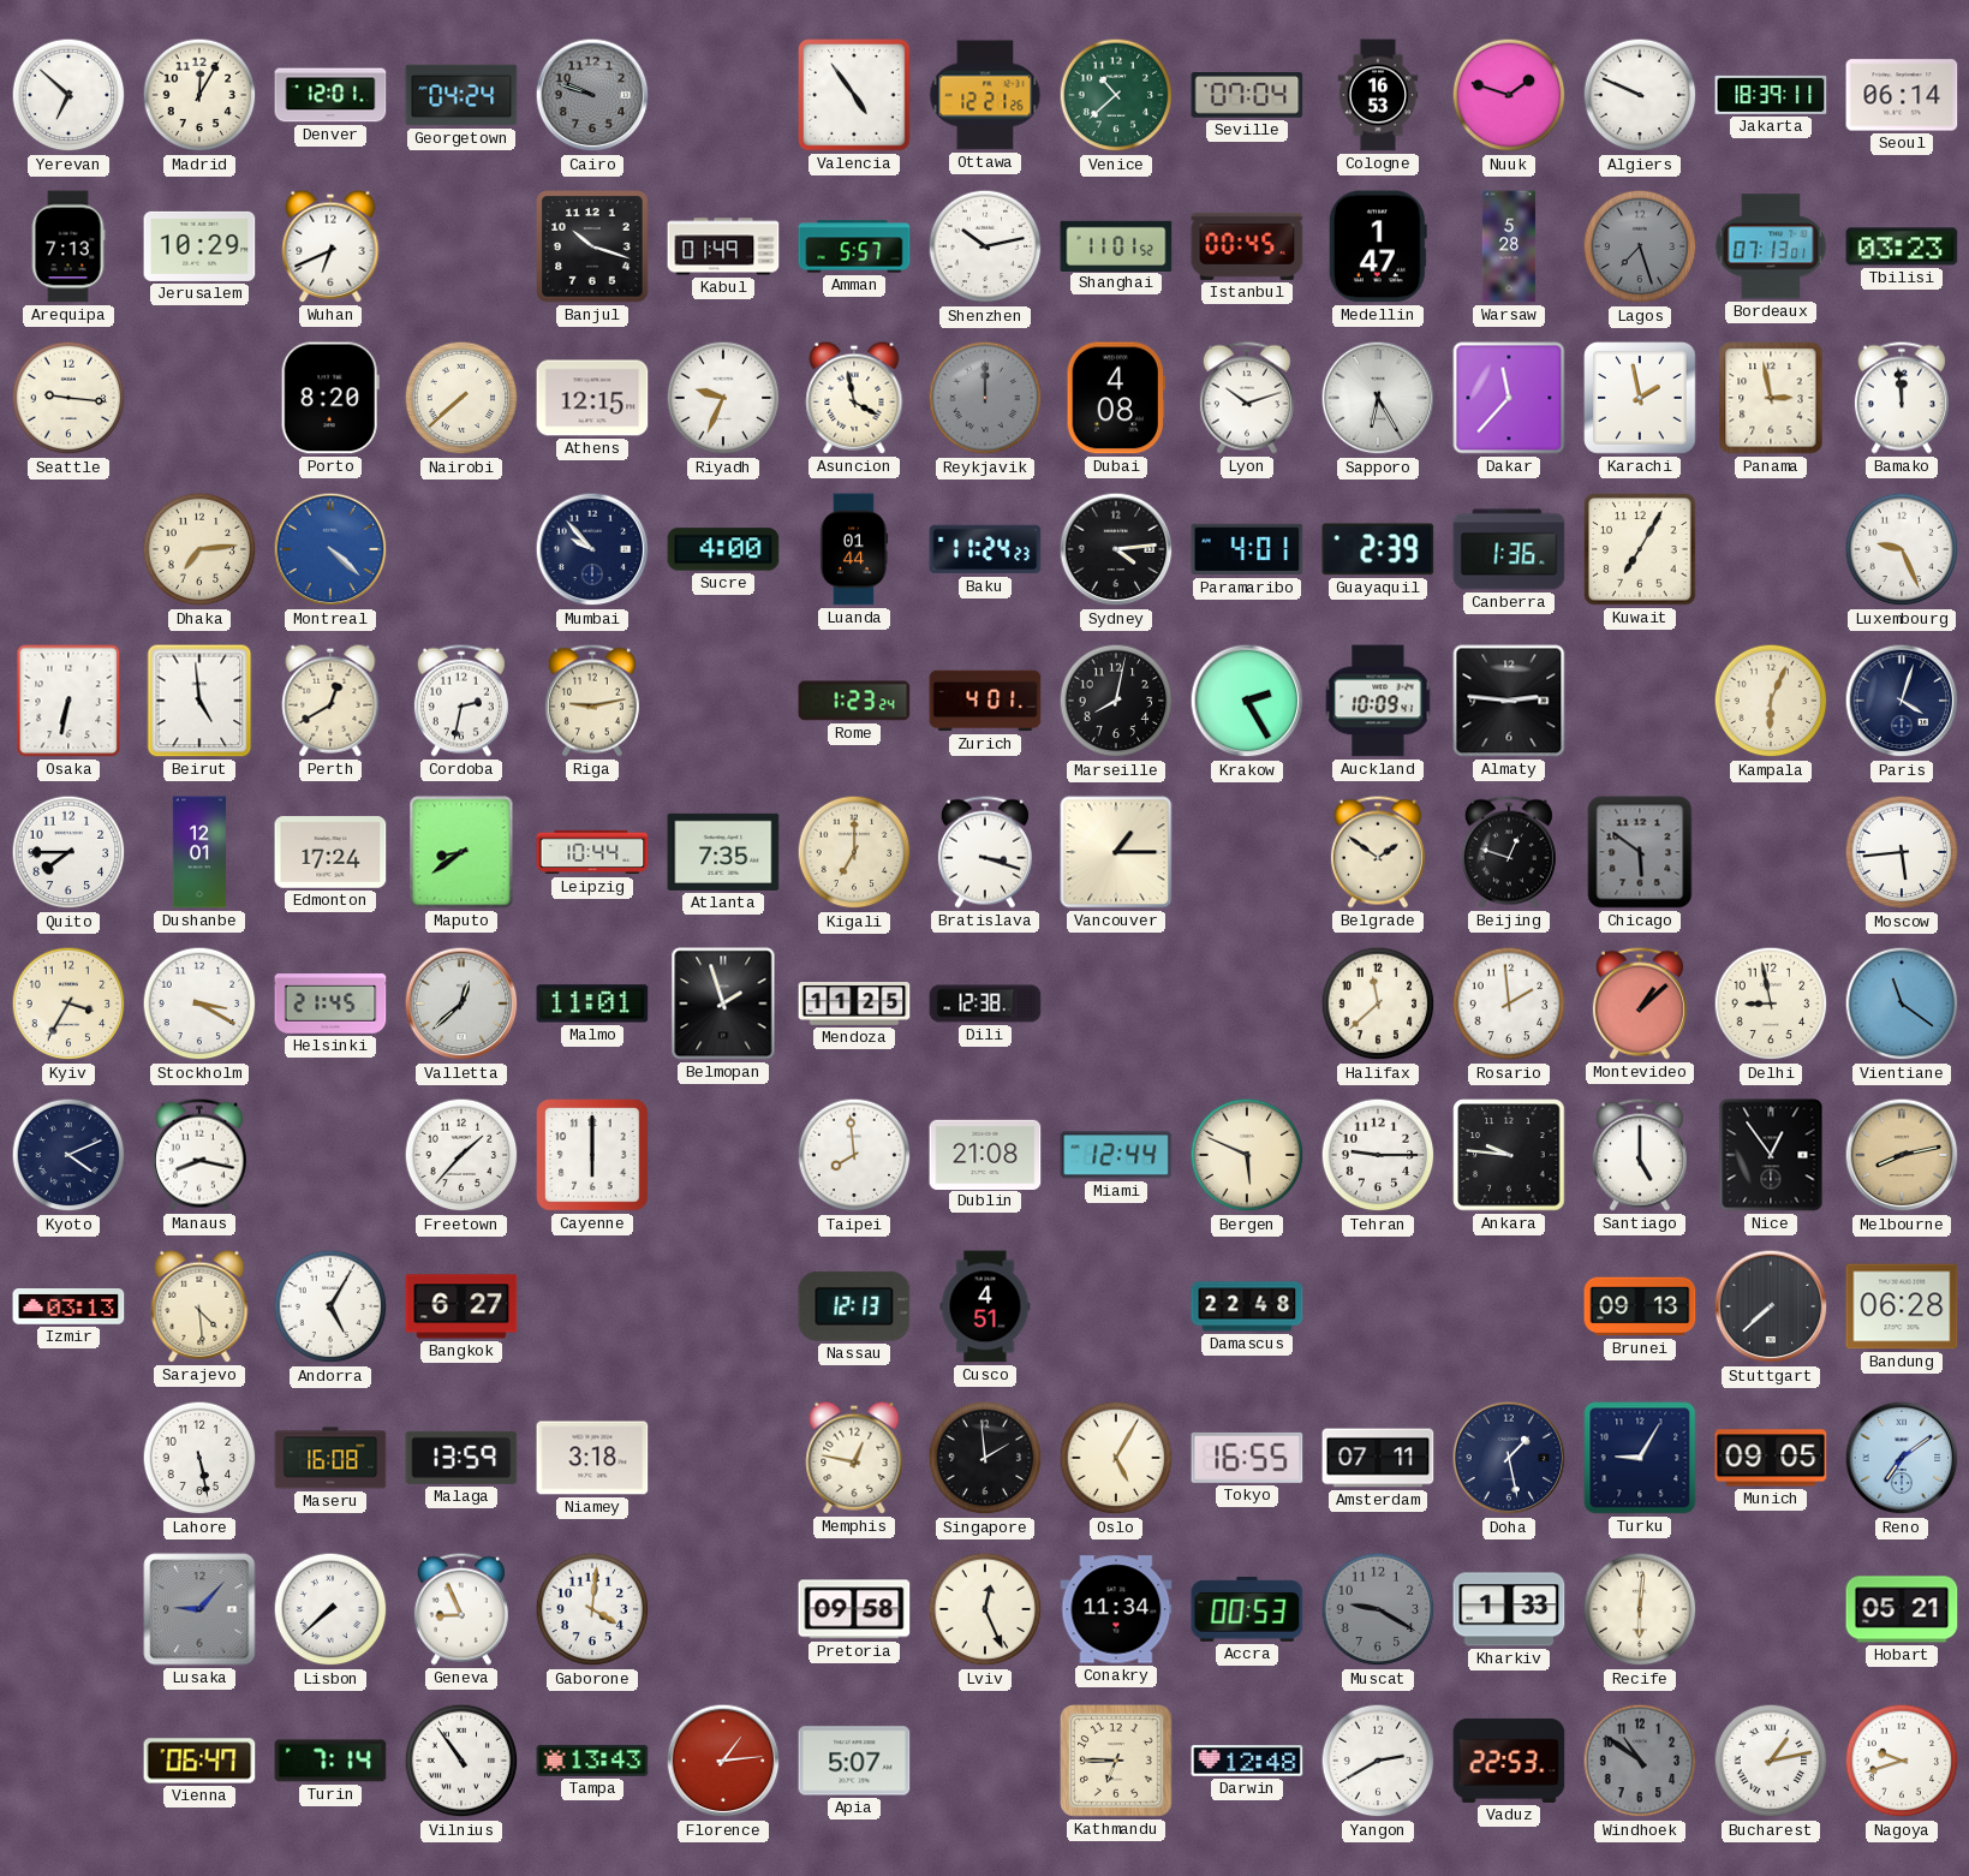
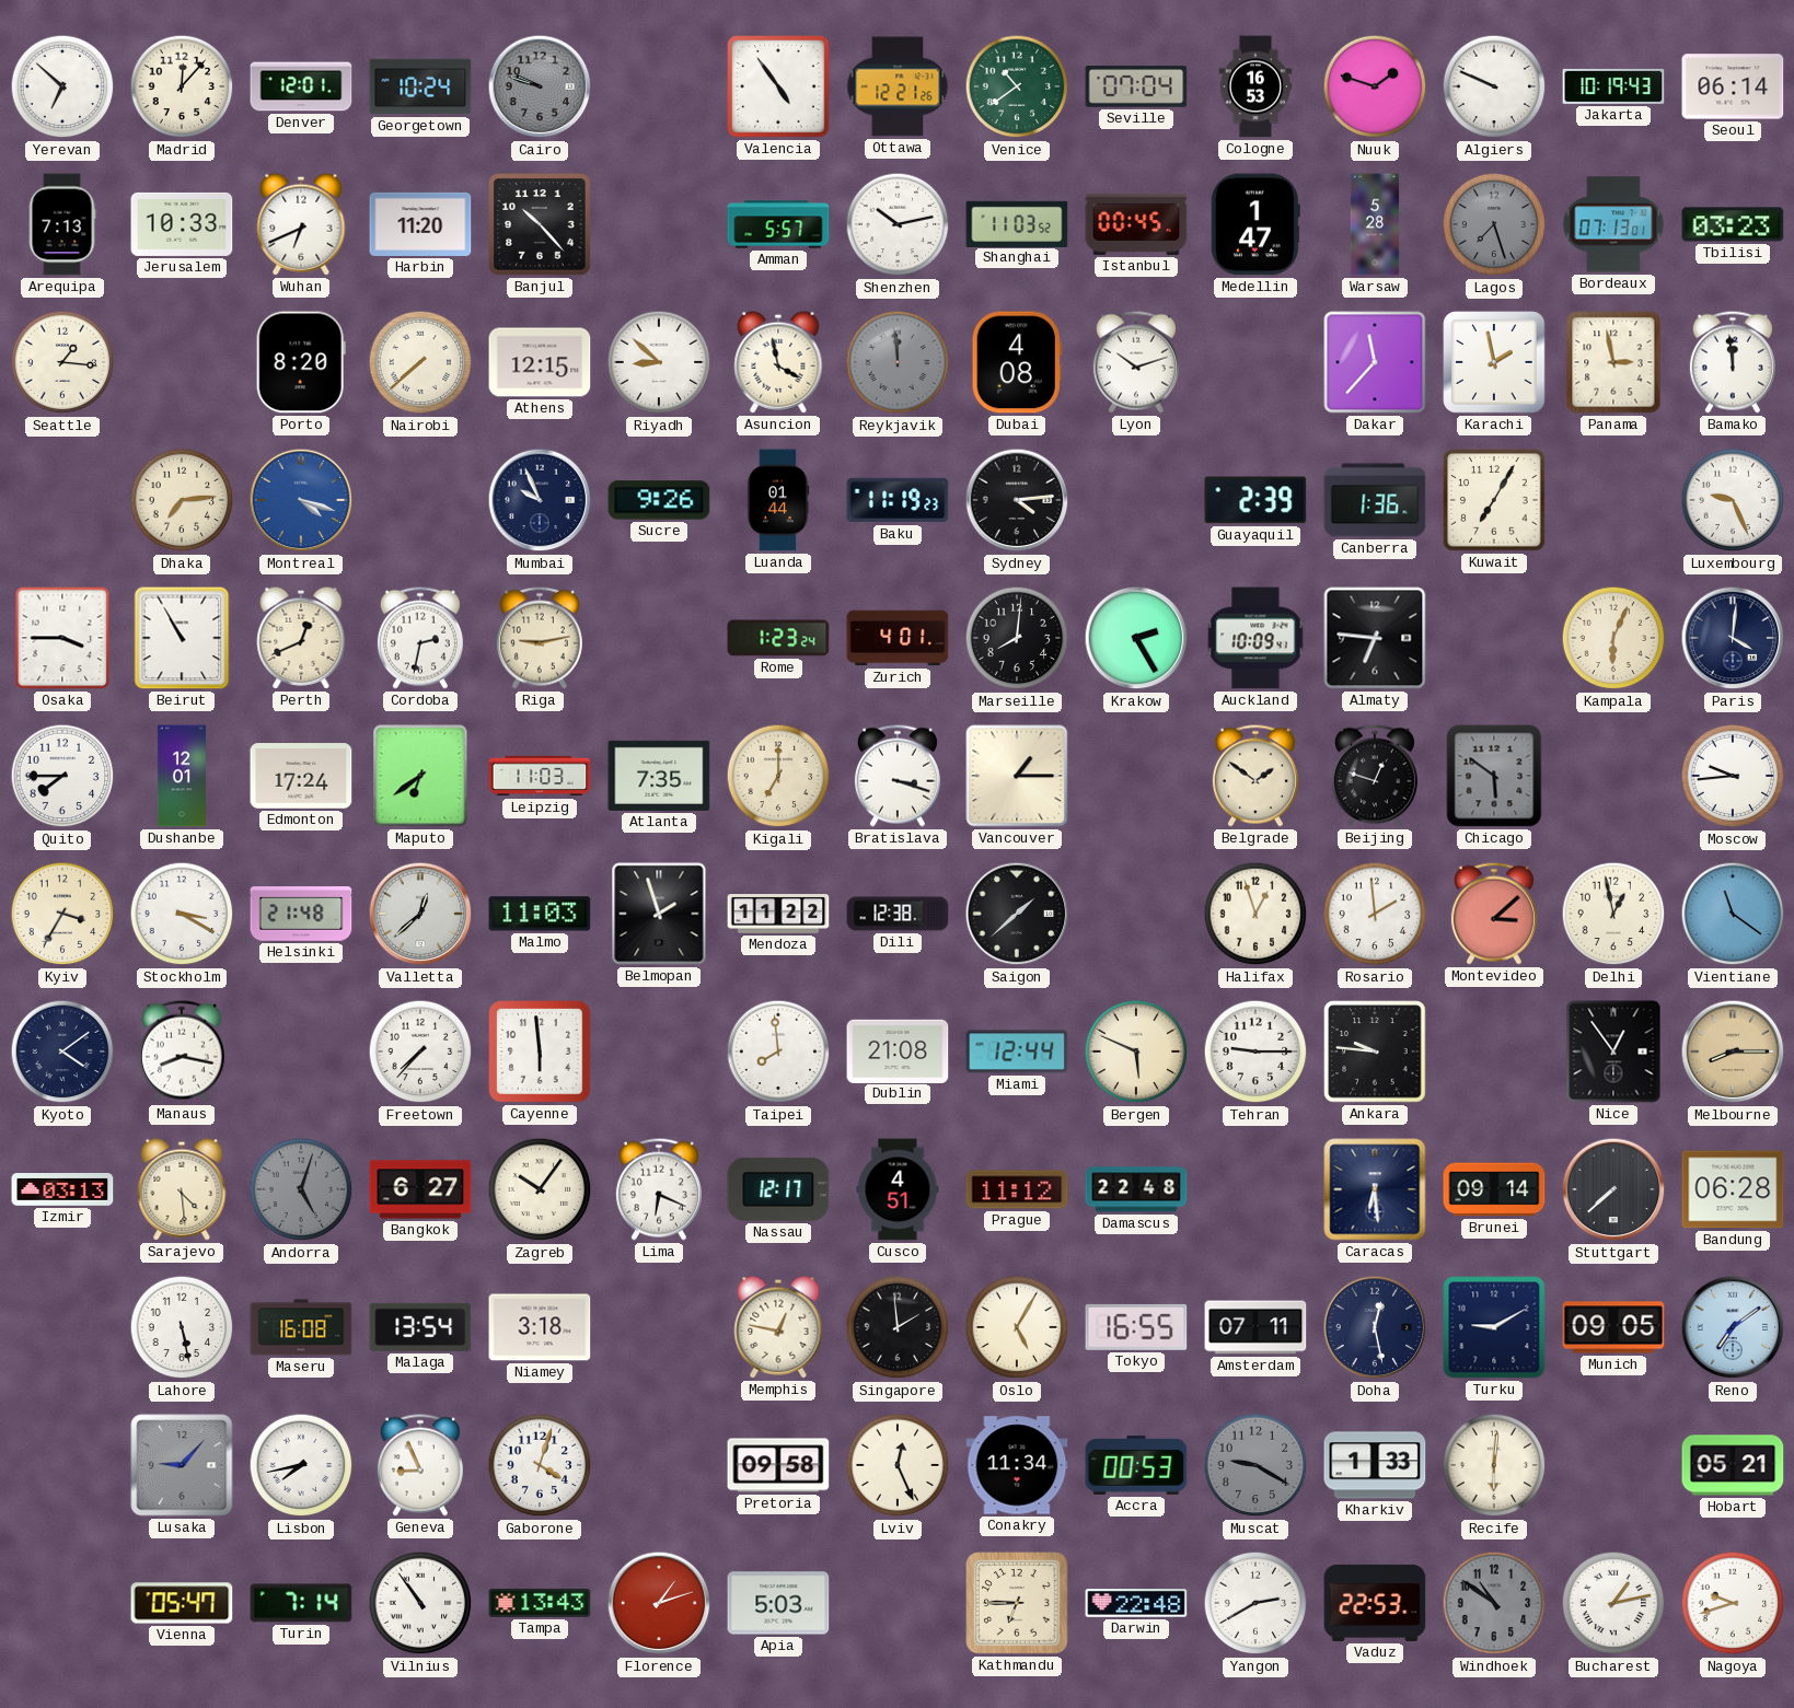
Madrid: 12:05 -> 12:07
Georgetown: 04:24 -> 10:24
Venice: 10:38 -> 10:39
Jakarta: 18:39 -> 10:19
Jerusalem: 10:29 -> 10:33
Harbin: none -> 11:20
Banjul: 10:18 -> 10:23
Kabul: 01:49 -> none
Shanghai: 11:01 -> 11:03
Seattle: 9:16 -> 1:16
Riyadh: 9:34 -> 8:52
Reykjavik: 12:00 -> 11:59
Sapporo: 6:25 -> none
Montreal: 4:22 -> 4:18
Mumbai: 9:53 -> 9:56
Sucre: 4:00 -> 9:26
Baku: 11:24 -> 11:19
Paramaribo: 4:01 -> none
Osaka: 6:32 -> 3:45
Beirut: 4:59 -> 10:55
Perth: 12:40 -> 12:41
Marseille: 8:02 -> 8:01
Almaty: 2:46 -> 6:46
Paris: 4:03 -> 4:01
Maputo: 8:39 -> 6:39
Leipzig: 10:44 -> 11:03
Moscow: 5:44 -> 9:44
Helsinki: 21:45 -> 21:48
Malmo: 11:01 -> 11:03
Mendoza: 11:25 -> 11:22
Saigon: none -> 1:38
Halifax: 11:38 -> 12:57
Montevideo: 1:08 -> 3:08
Delhi: 8:58 -> 12:58
Kyoto: 4:11 -> 4:09
Freetown: 1:37 -> 7:37
Cayenne: 6:00 -> 5:59
Santiago: 5:00 -> none
Melbourne: 8:13 -> 8:15
Andorra: 5:05 -> 5:03
Andorra dial: white -> grey
Zagreb: none -> 10:06
Lima: none -> 6:19
Nassau: 12:13 -> 12:17
Prague: none -> 11:12
Caracas: none -> 6:29
Brunei: 09:13 -> 09:14
Malaga: 13:59 -> 13:54
Doha: 1:28 -> 12:28
Turku: 9:05 -> 9:10
Lisbon: 7:38 -> 7:43
Gaborone: 4:01 -> 4:03
Vienna: 06:47 -> 05:47
Florence: 1:14 -> 1:12
Apia: 5:07 -> 5:03
Darwin: 12:48 -> 22:48
